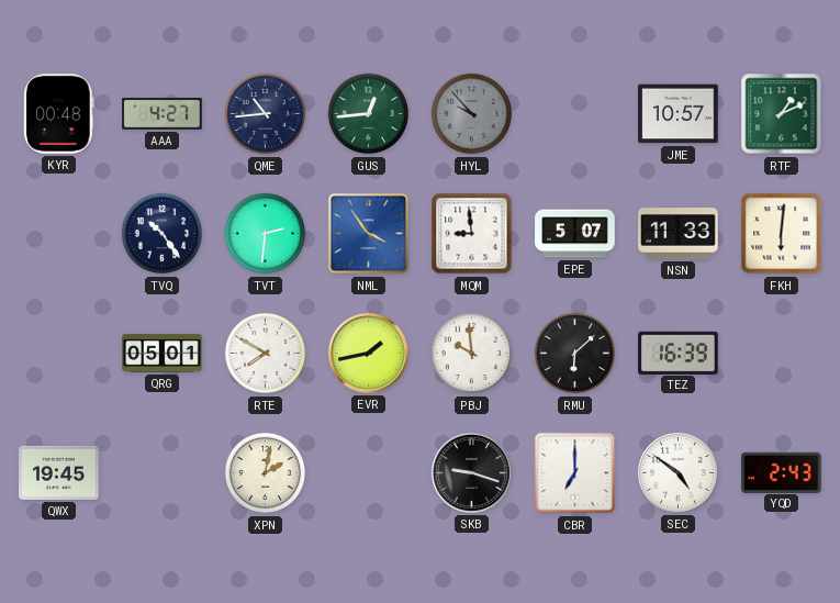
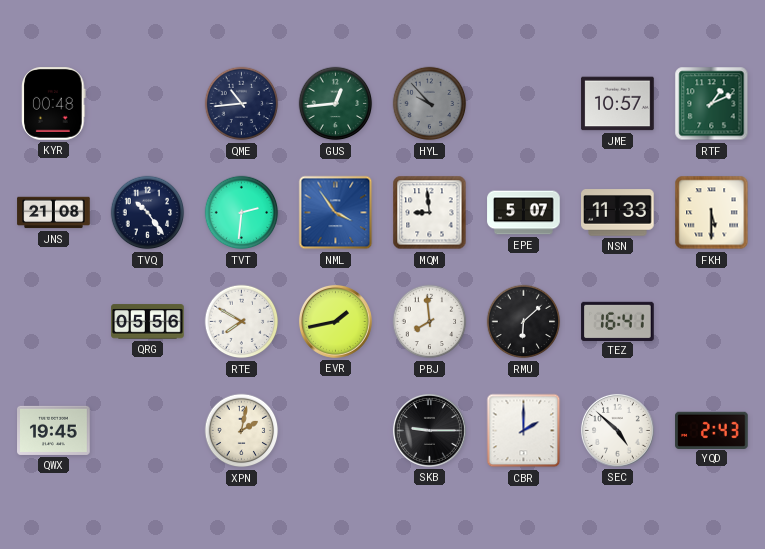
AAA: 4:27 -> none
JNS: none -> 21:08
FKH: 6:01 -> 5:30
QRG: 05:01 -> 05:56
PBJ: 9:59 -> 7:59
TEZ: 16:39 -> 16:41
SKB: 9:18 -> 9:15
CBR: 7:00 -> 2:00
SEC: 4:51 -> 4:52
